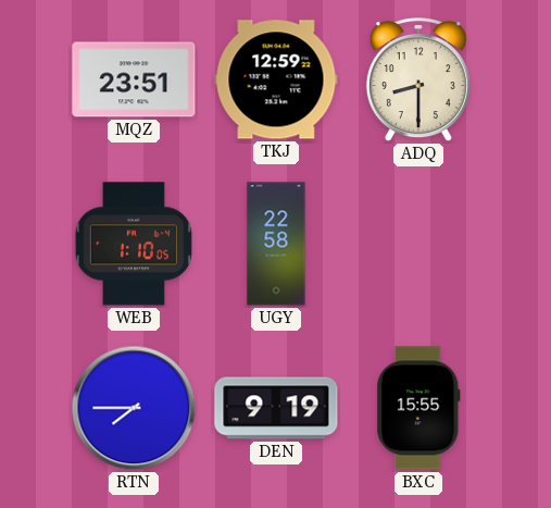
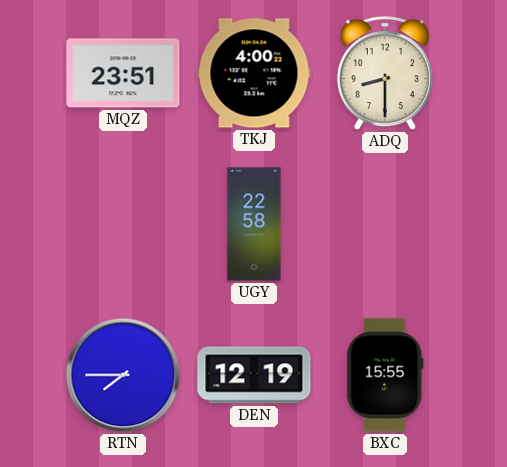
TKJ: 12:59 -> 4:00
WEB: 1:10 -> none
DEN: 9:19 -> 12:19
